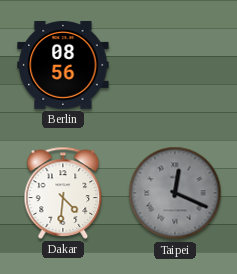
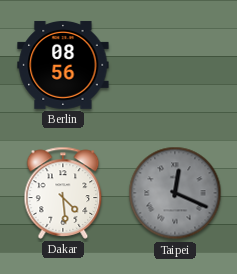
Dakar: 4:31 -> 4:29
